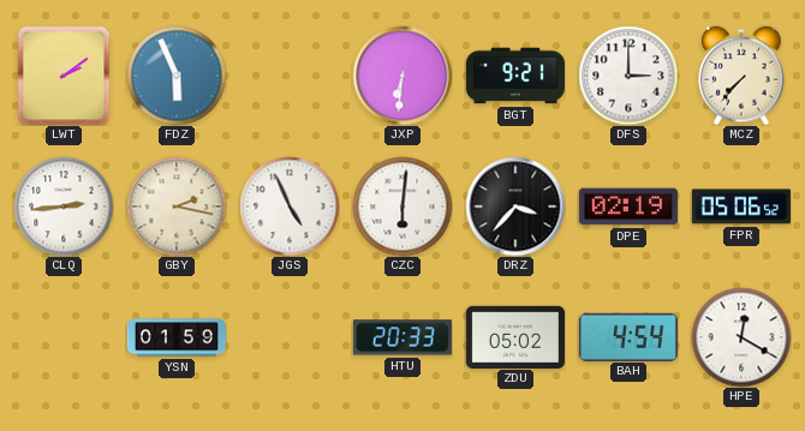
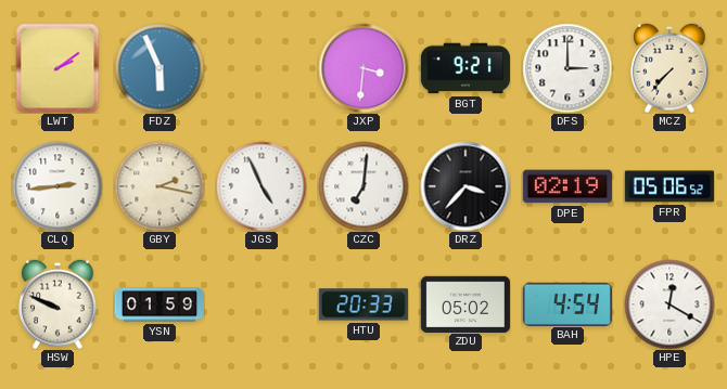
JXP: 6:31 -> 3:31
CZC: 6:01 -> 7:01
HSW: none -> 9:49
